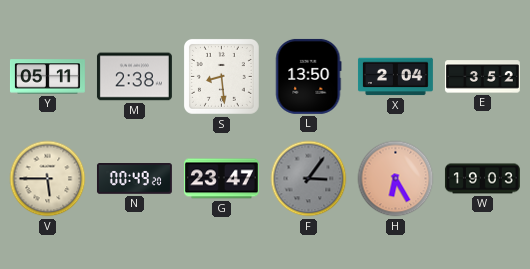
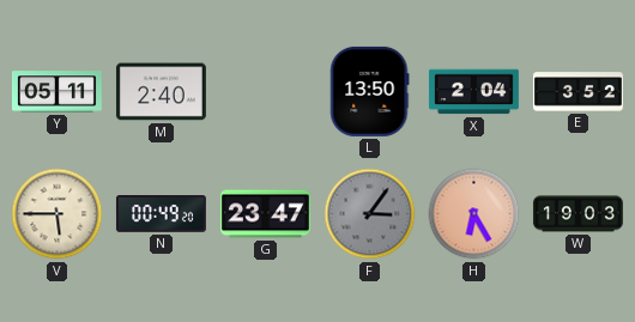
M: 2:38 -> 2:40
S: 8:29 -> none
